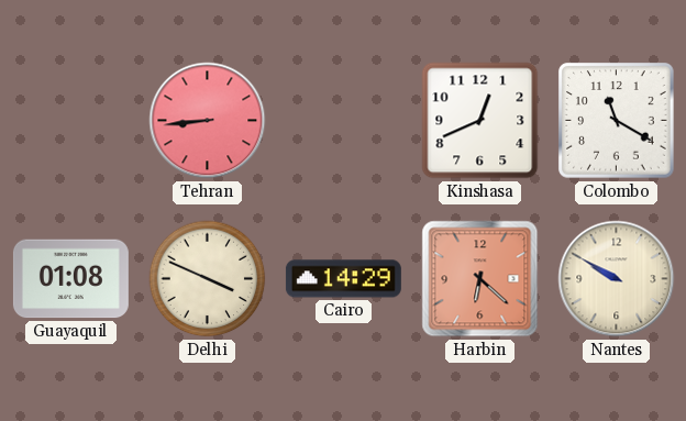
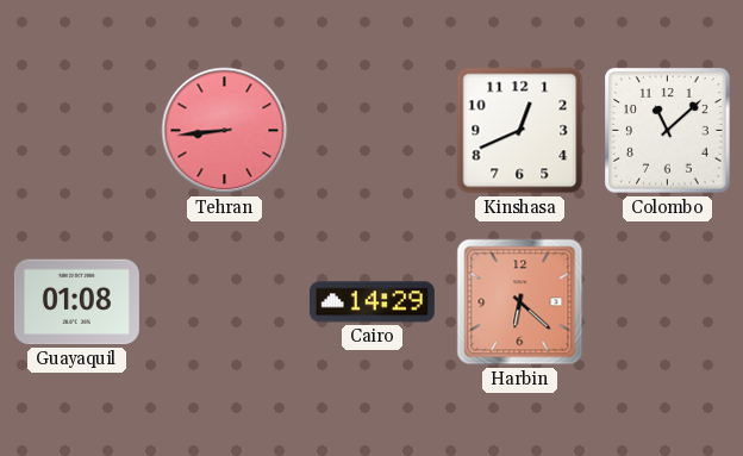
Colombo: 11:20 -> 11:08
Delhi: 3:49 -> none
Nantes: 9:50 -> none
